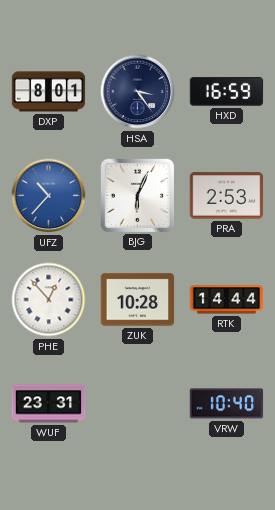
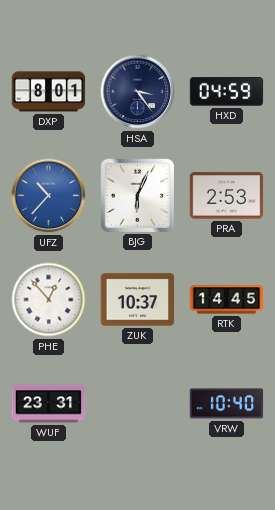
HXD: 16:59 -> 04:59
ZUK: 10:28 -> 10:37
RTK: 14:44 -> 14:45
